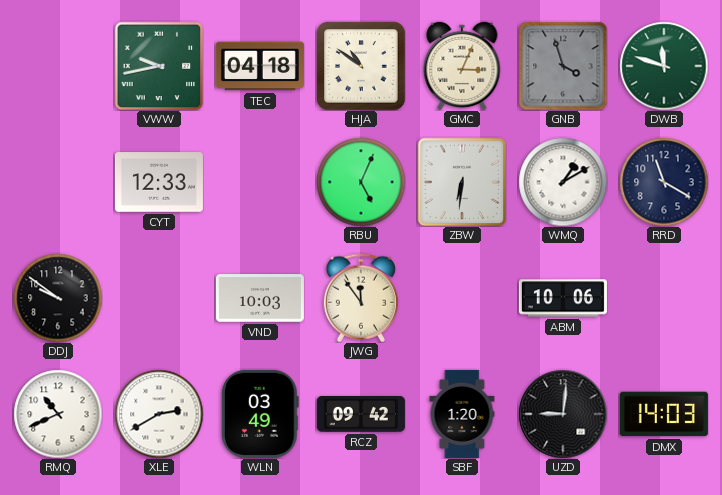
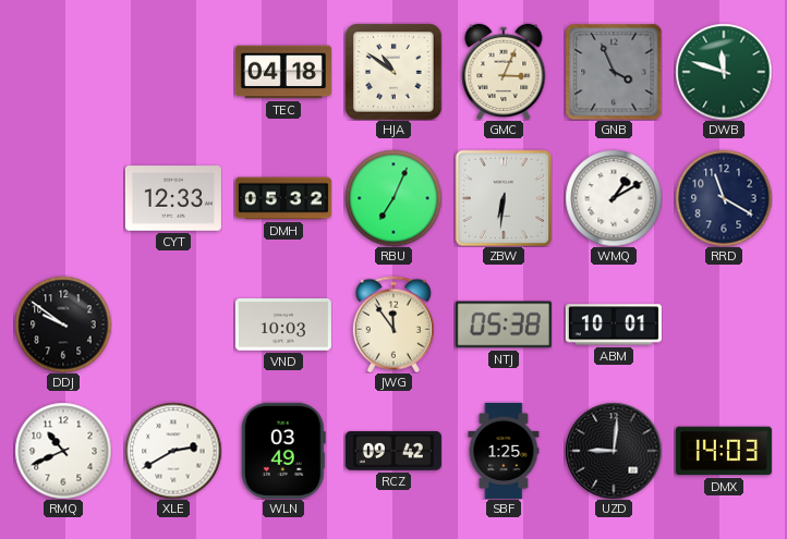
VWW: 9:43 -> none
GNB: 3:57 -> 3:56
DMH: none -> 05:32
RBU: 5:04 -> 7:04
NTJ: none -> 05:38
ABM: 10:06 -> 10:01
SBF: 1:20 -> 1:25
